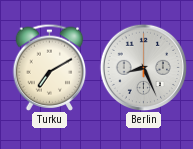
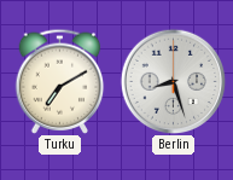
Berlin: 8:26 -> 8:27
